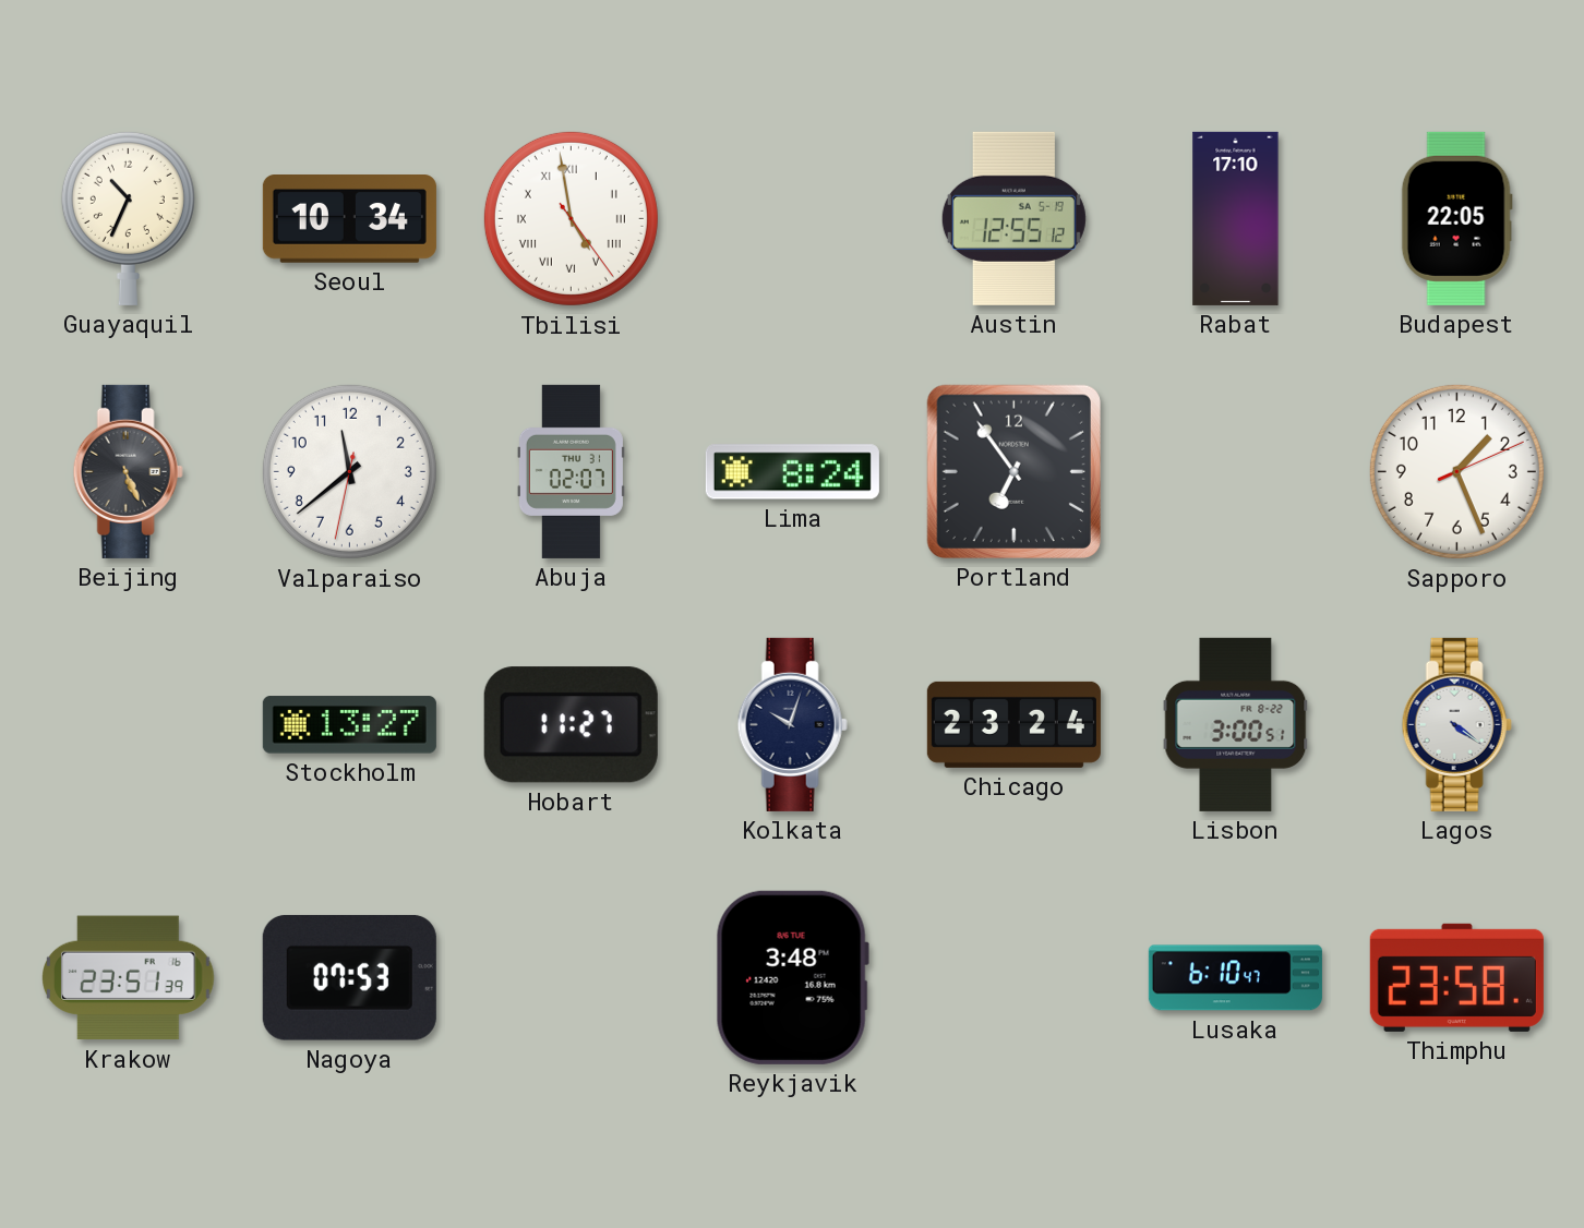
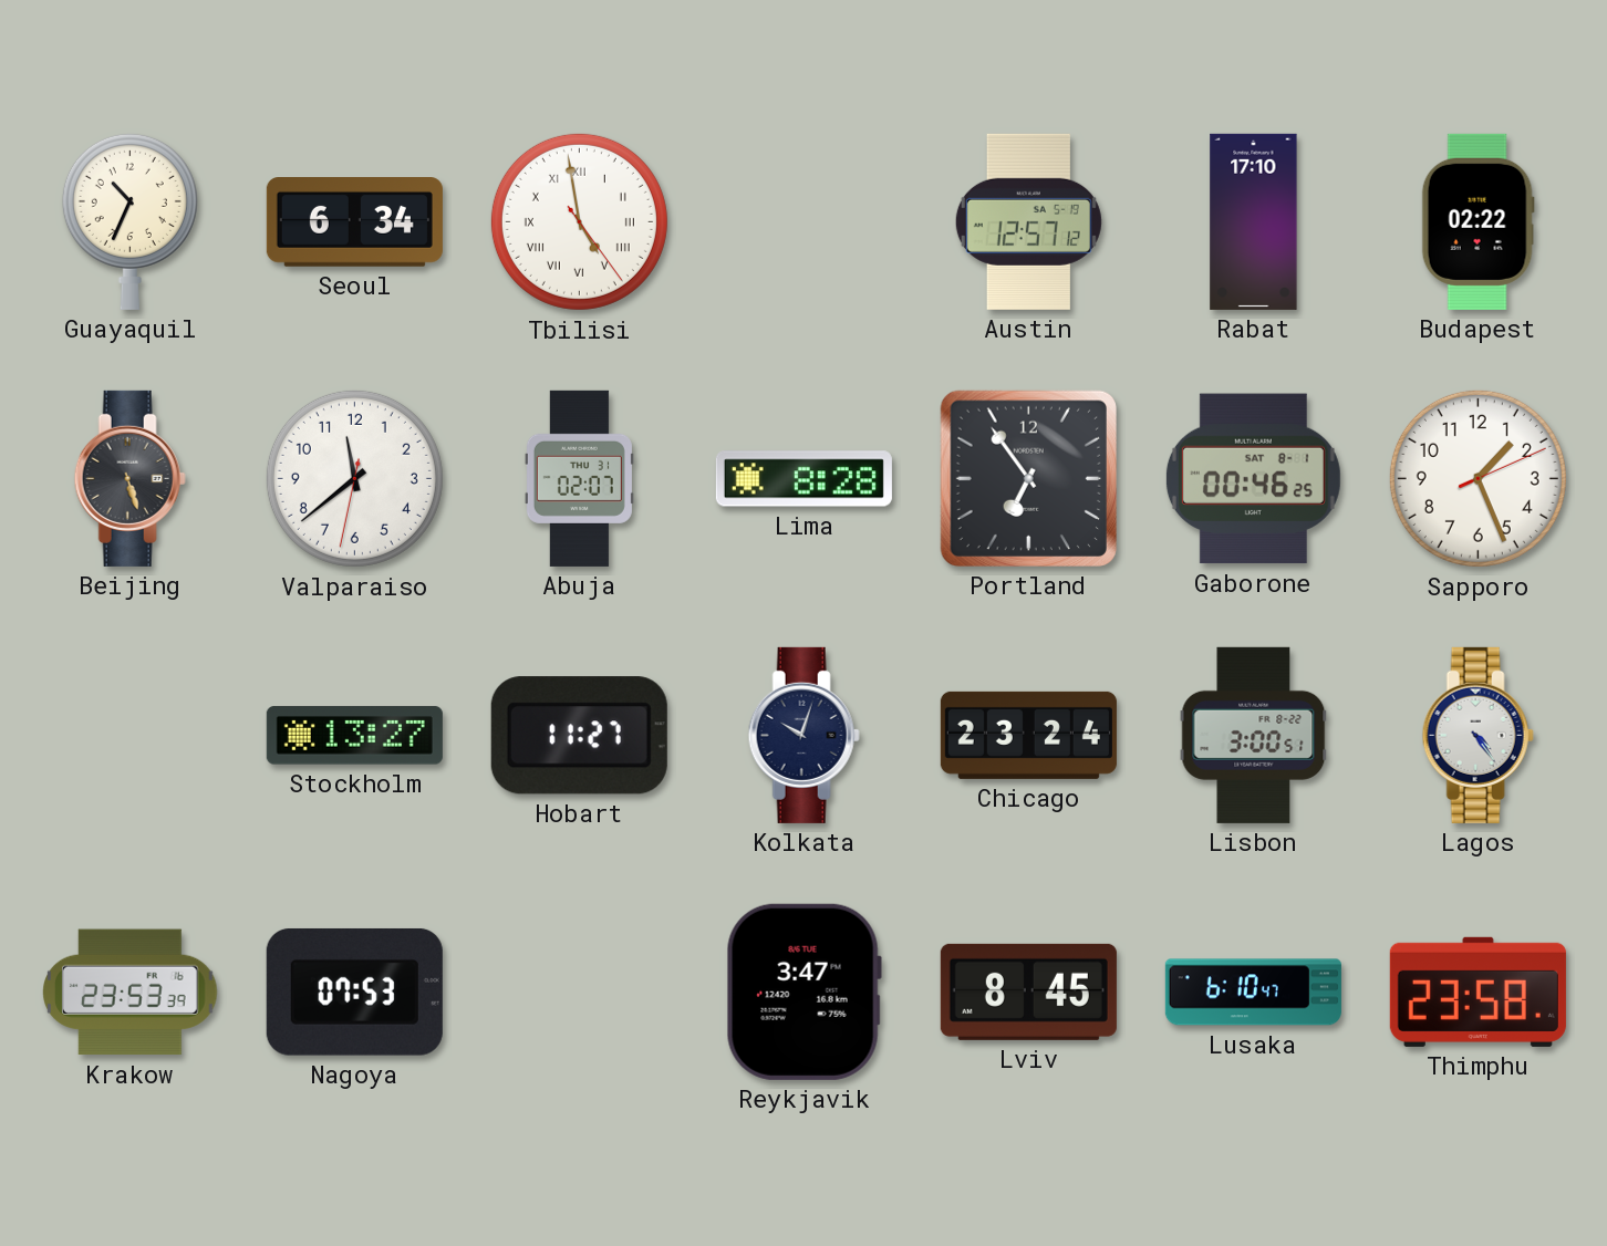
Seoul: 10:34 -> 6:34
Austin: 12:55 -> 12:57
Budapest: 22:05 -> 02:22
Beijing: 5:26 -> 5:27
Lima: 8:24 -> 8:28
Gaborone: none -> 00:46
Lagos: 4:21 -> 4:24
Krakow: 23:51 -> 23:53
Reykjavik: 3:48 -> 3:47
Lviv: none -> 8:45
